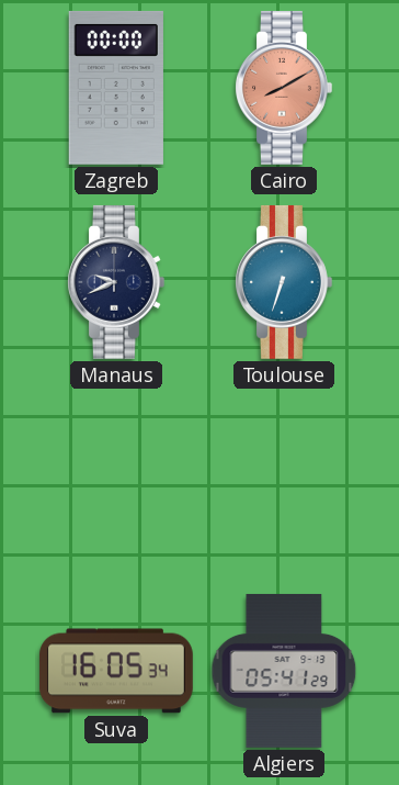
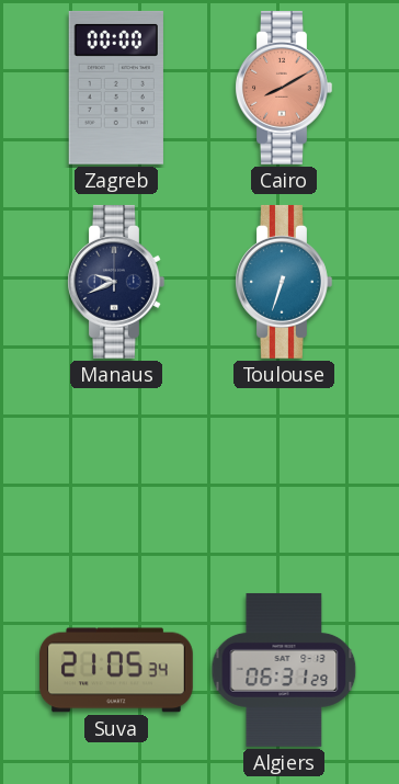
Suva: 16:05 -> 21:05
Algiers: 05:41 -> 06:31
